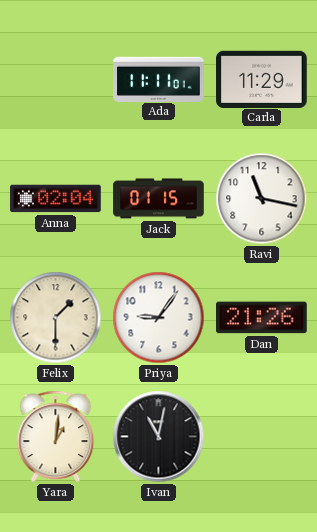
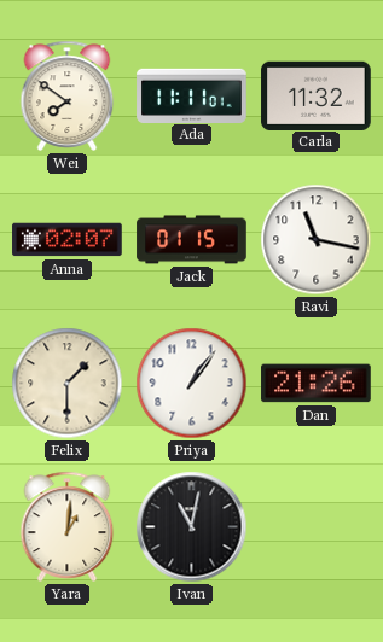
Wei: none -> 7:51
Carla: 11:29 -> 11:32
Anna: 02:04 -> 02:07
Priya: 9:06 -> 1:06
